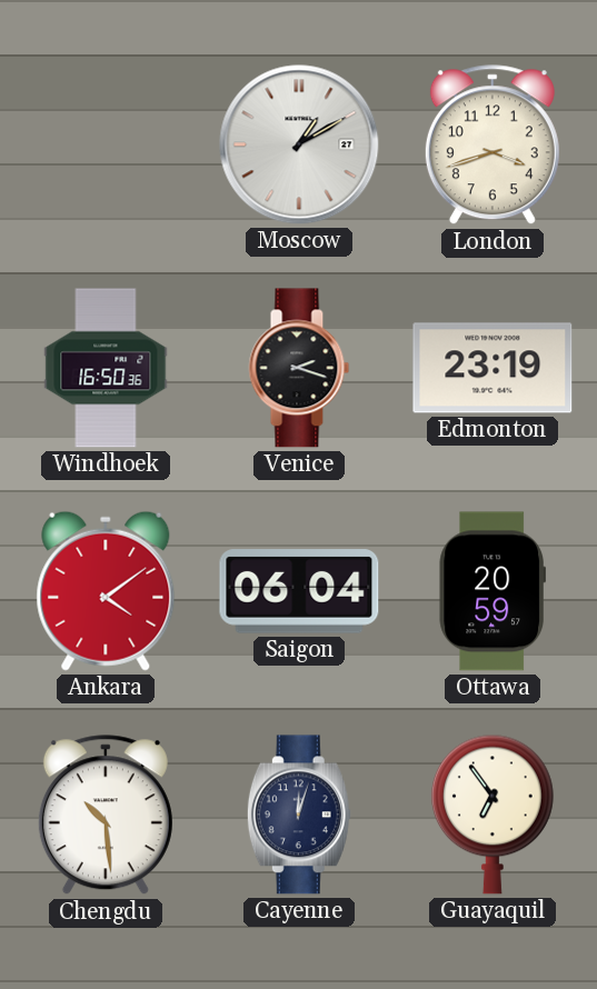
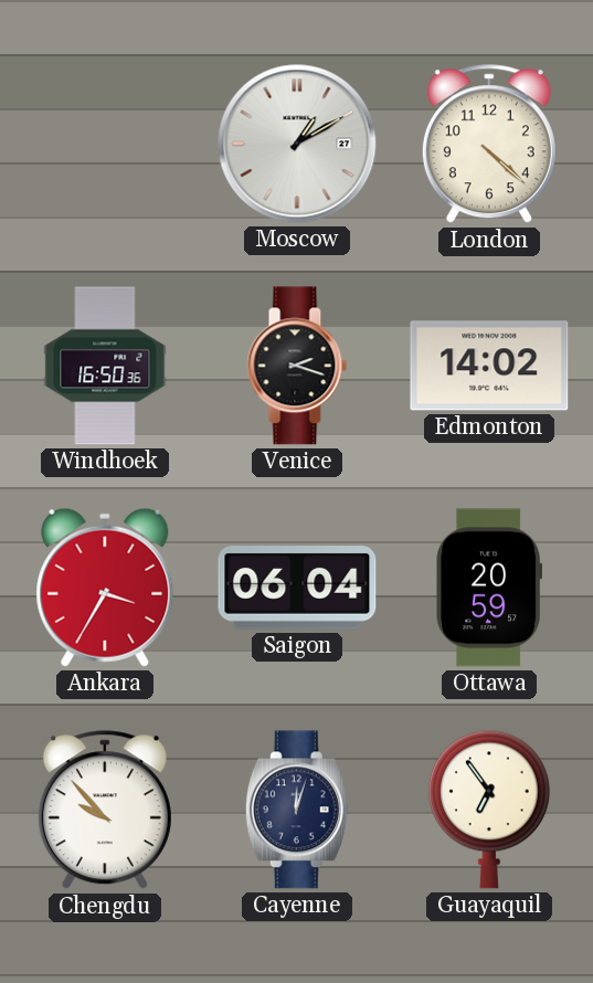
London: 3:42 -> 4:22
Edmonton: 23:19 -> 14:02
Ankara: 4:09 -> 3:35
Chengdu: 10:29 -> 9:53
